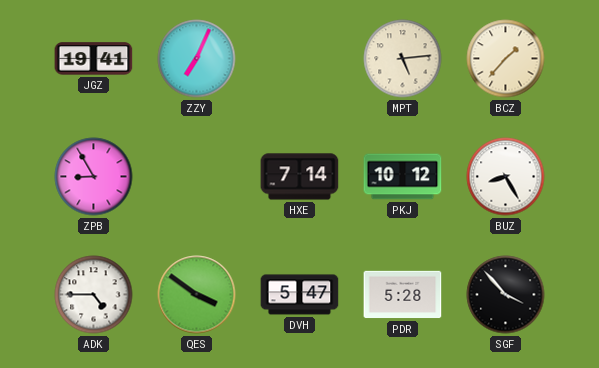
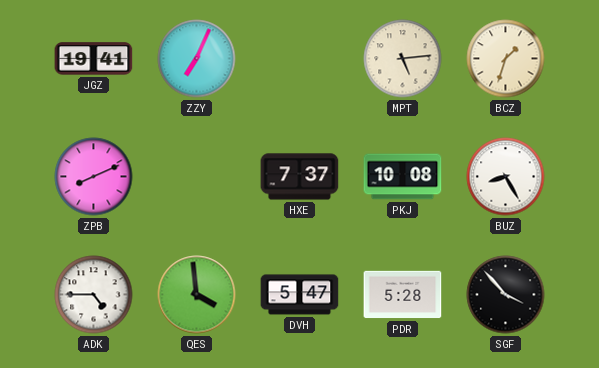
BCZ: 1:37 -> 1:33
ZPB: 8:55 -> 8:11
HXE: 7:14 -> 7:37
PKJ: 10:12 -> 10:08
QES: 3:51 -> 3:59
